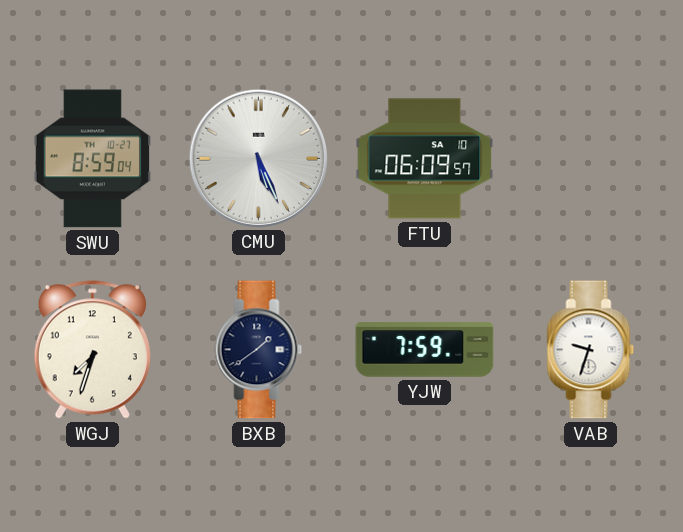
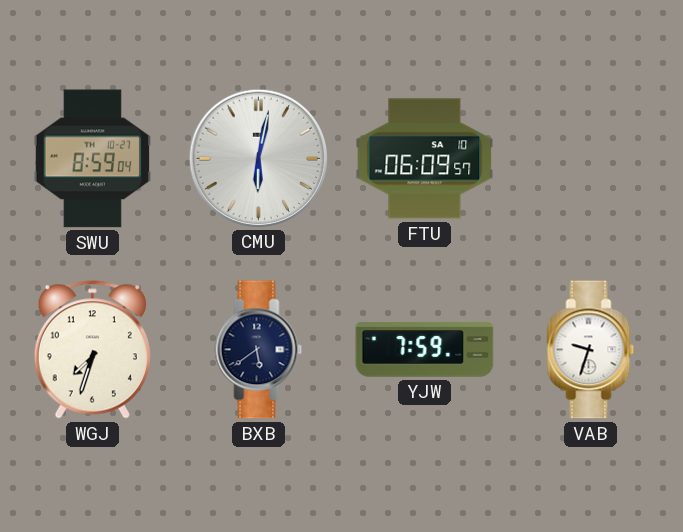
CMU: 5:26 -> 6:02
BXB: 1:39 -> 5:39
